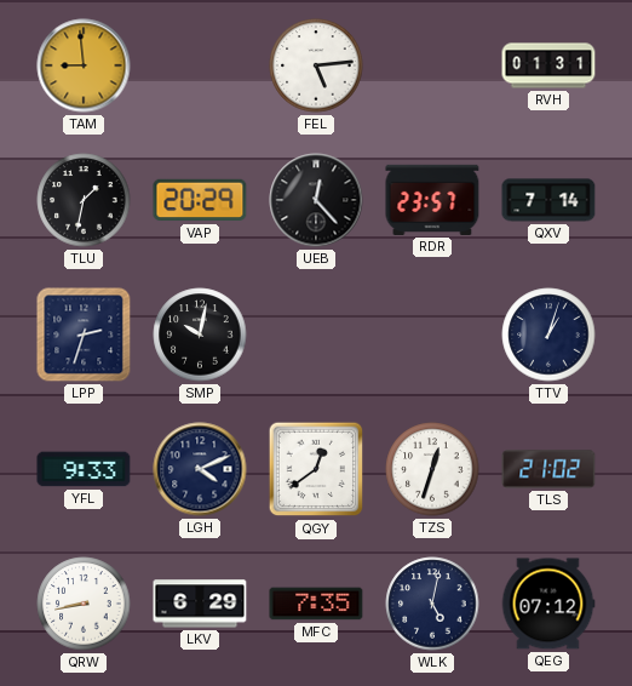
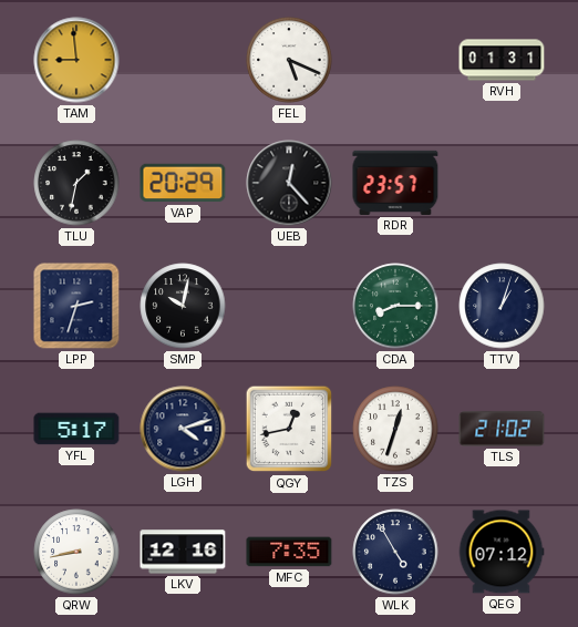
FEL: 5:14 -> 5:19
QXV: 7:14 -> none
CDA: none -> 8:15
YFL: 9:33 -> 5:17
LGH: 4:11 -> 4:12
QGY: 12:39 -> 12:43
LKV: 6:29 -> 12:16
WLK: 5:02 -> 4:55
